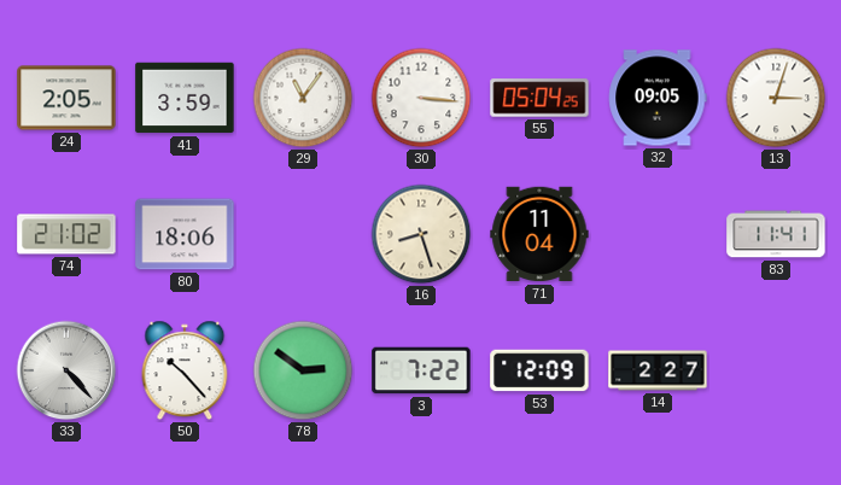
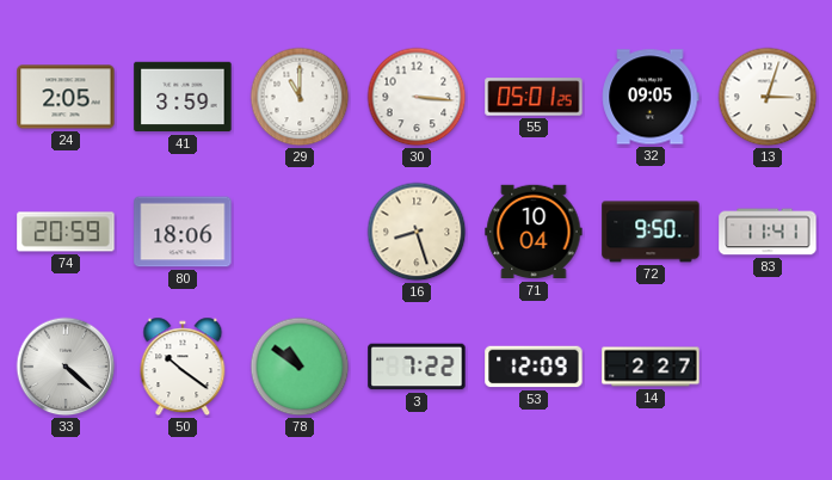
29: 11:06 -> 11:00
55: 05:04 -> 05:01
74: 21:02 -> 20:59
71: 11:04 -> 10:04
72: none -> 9:50
33: 4:23 -> 4:22
50: 10:23 -> 10:21
78: 2:51 -> 10:51
